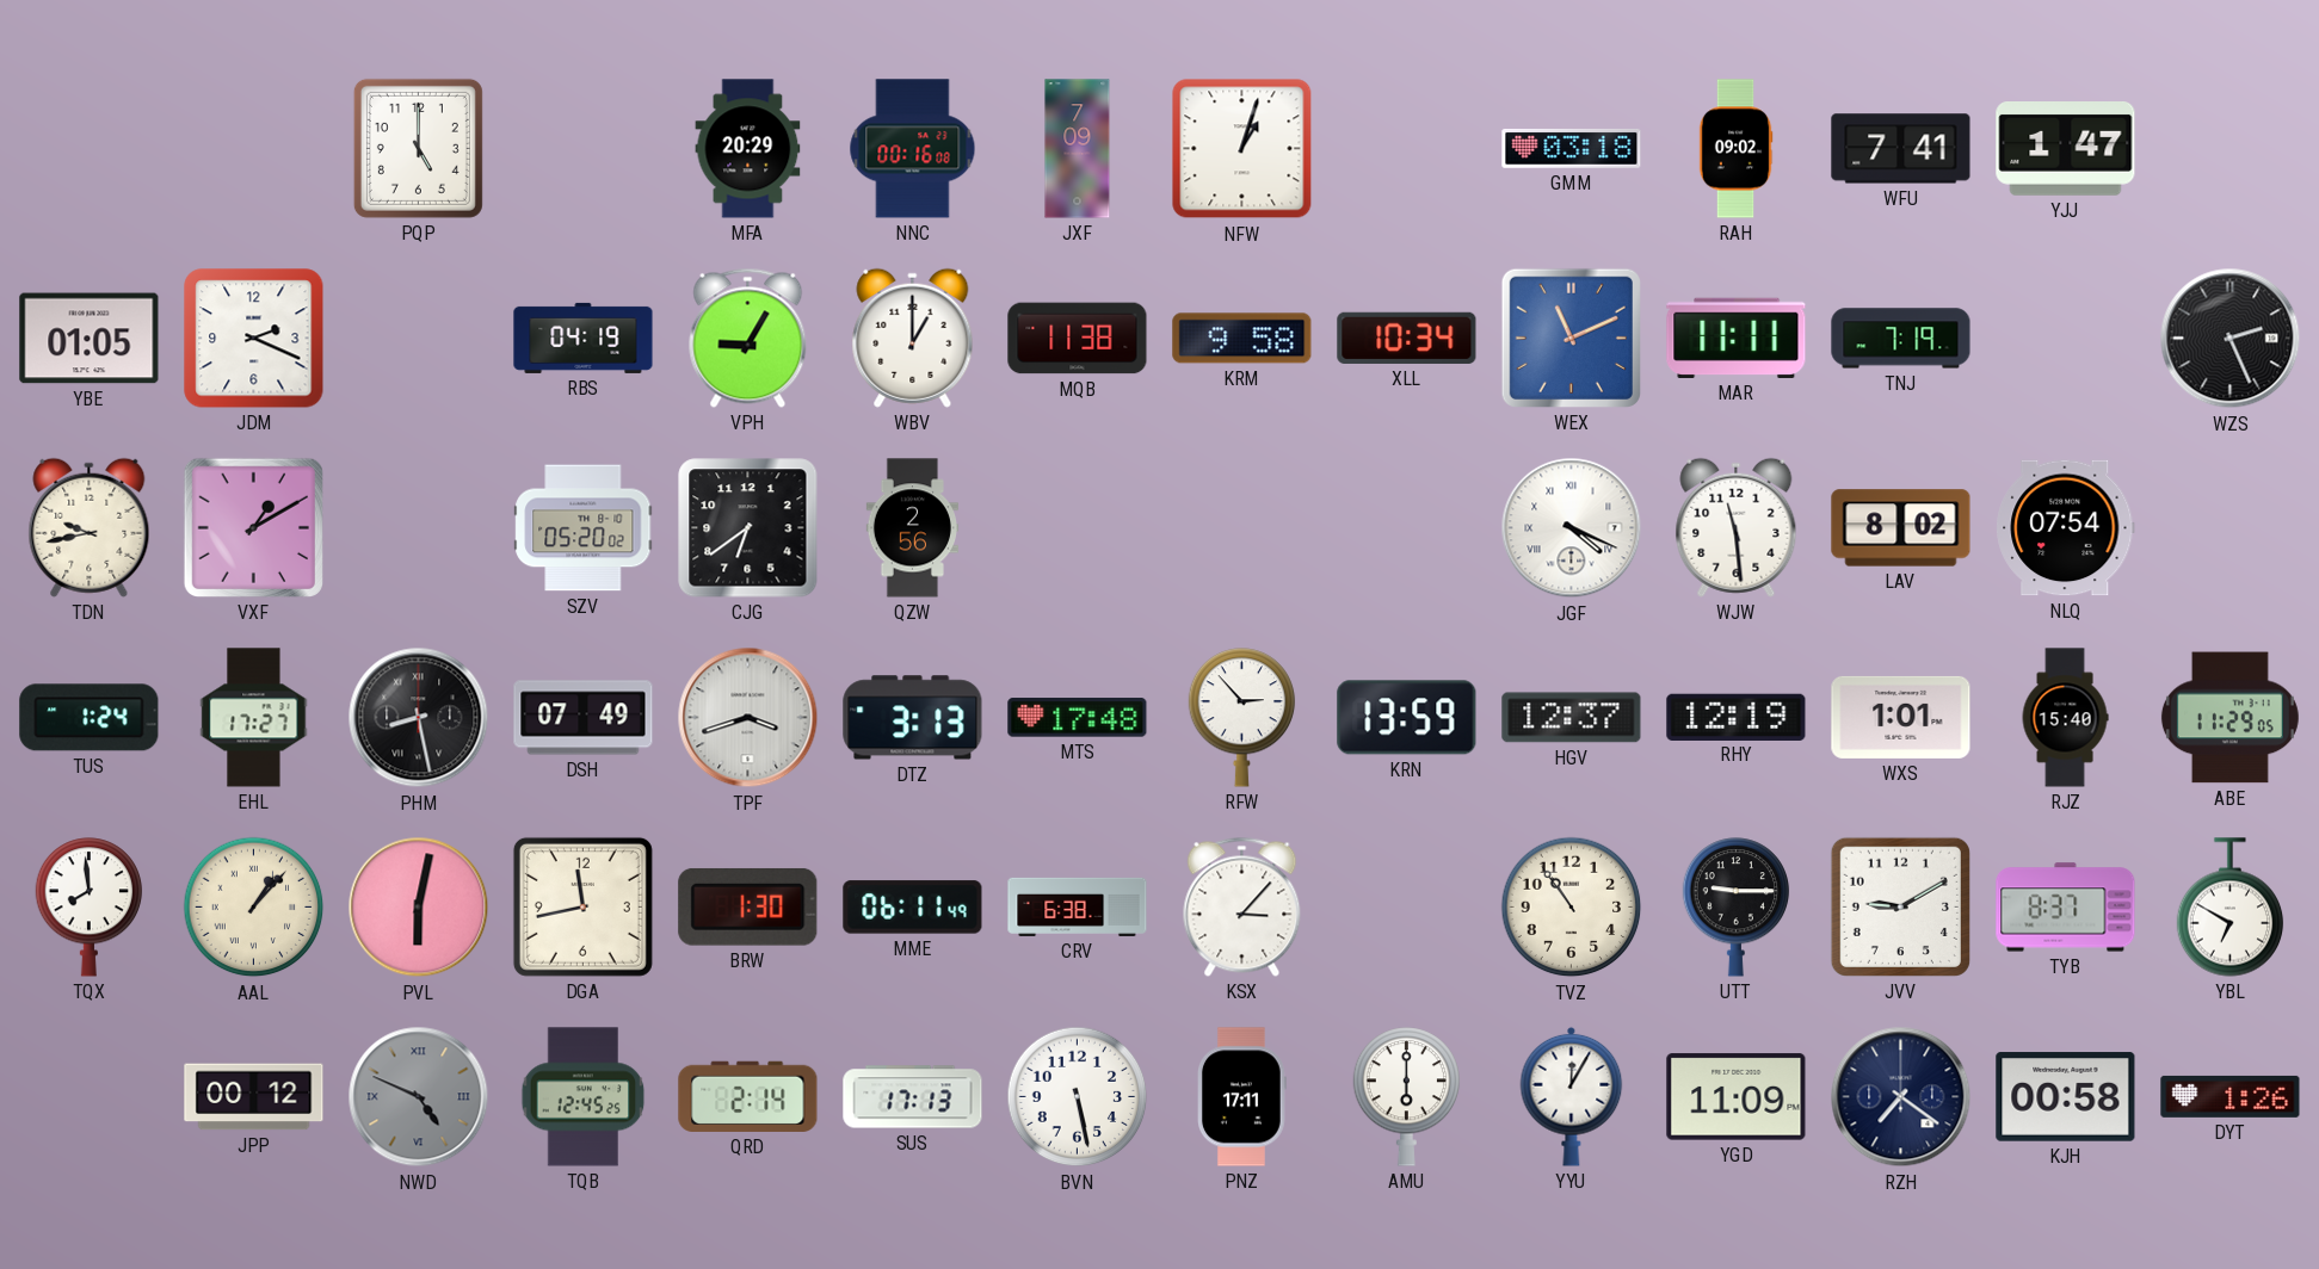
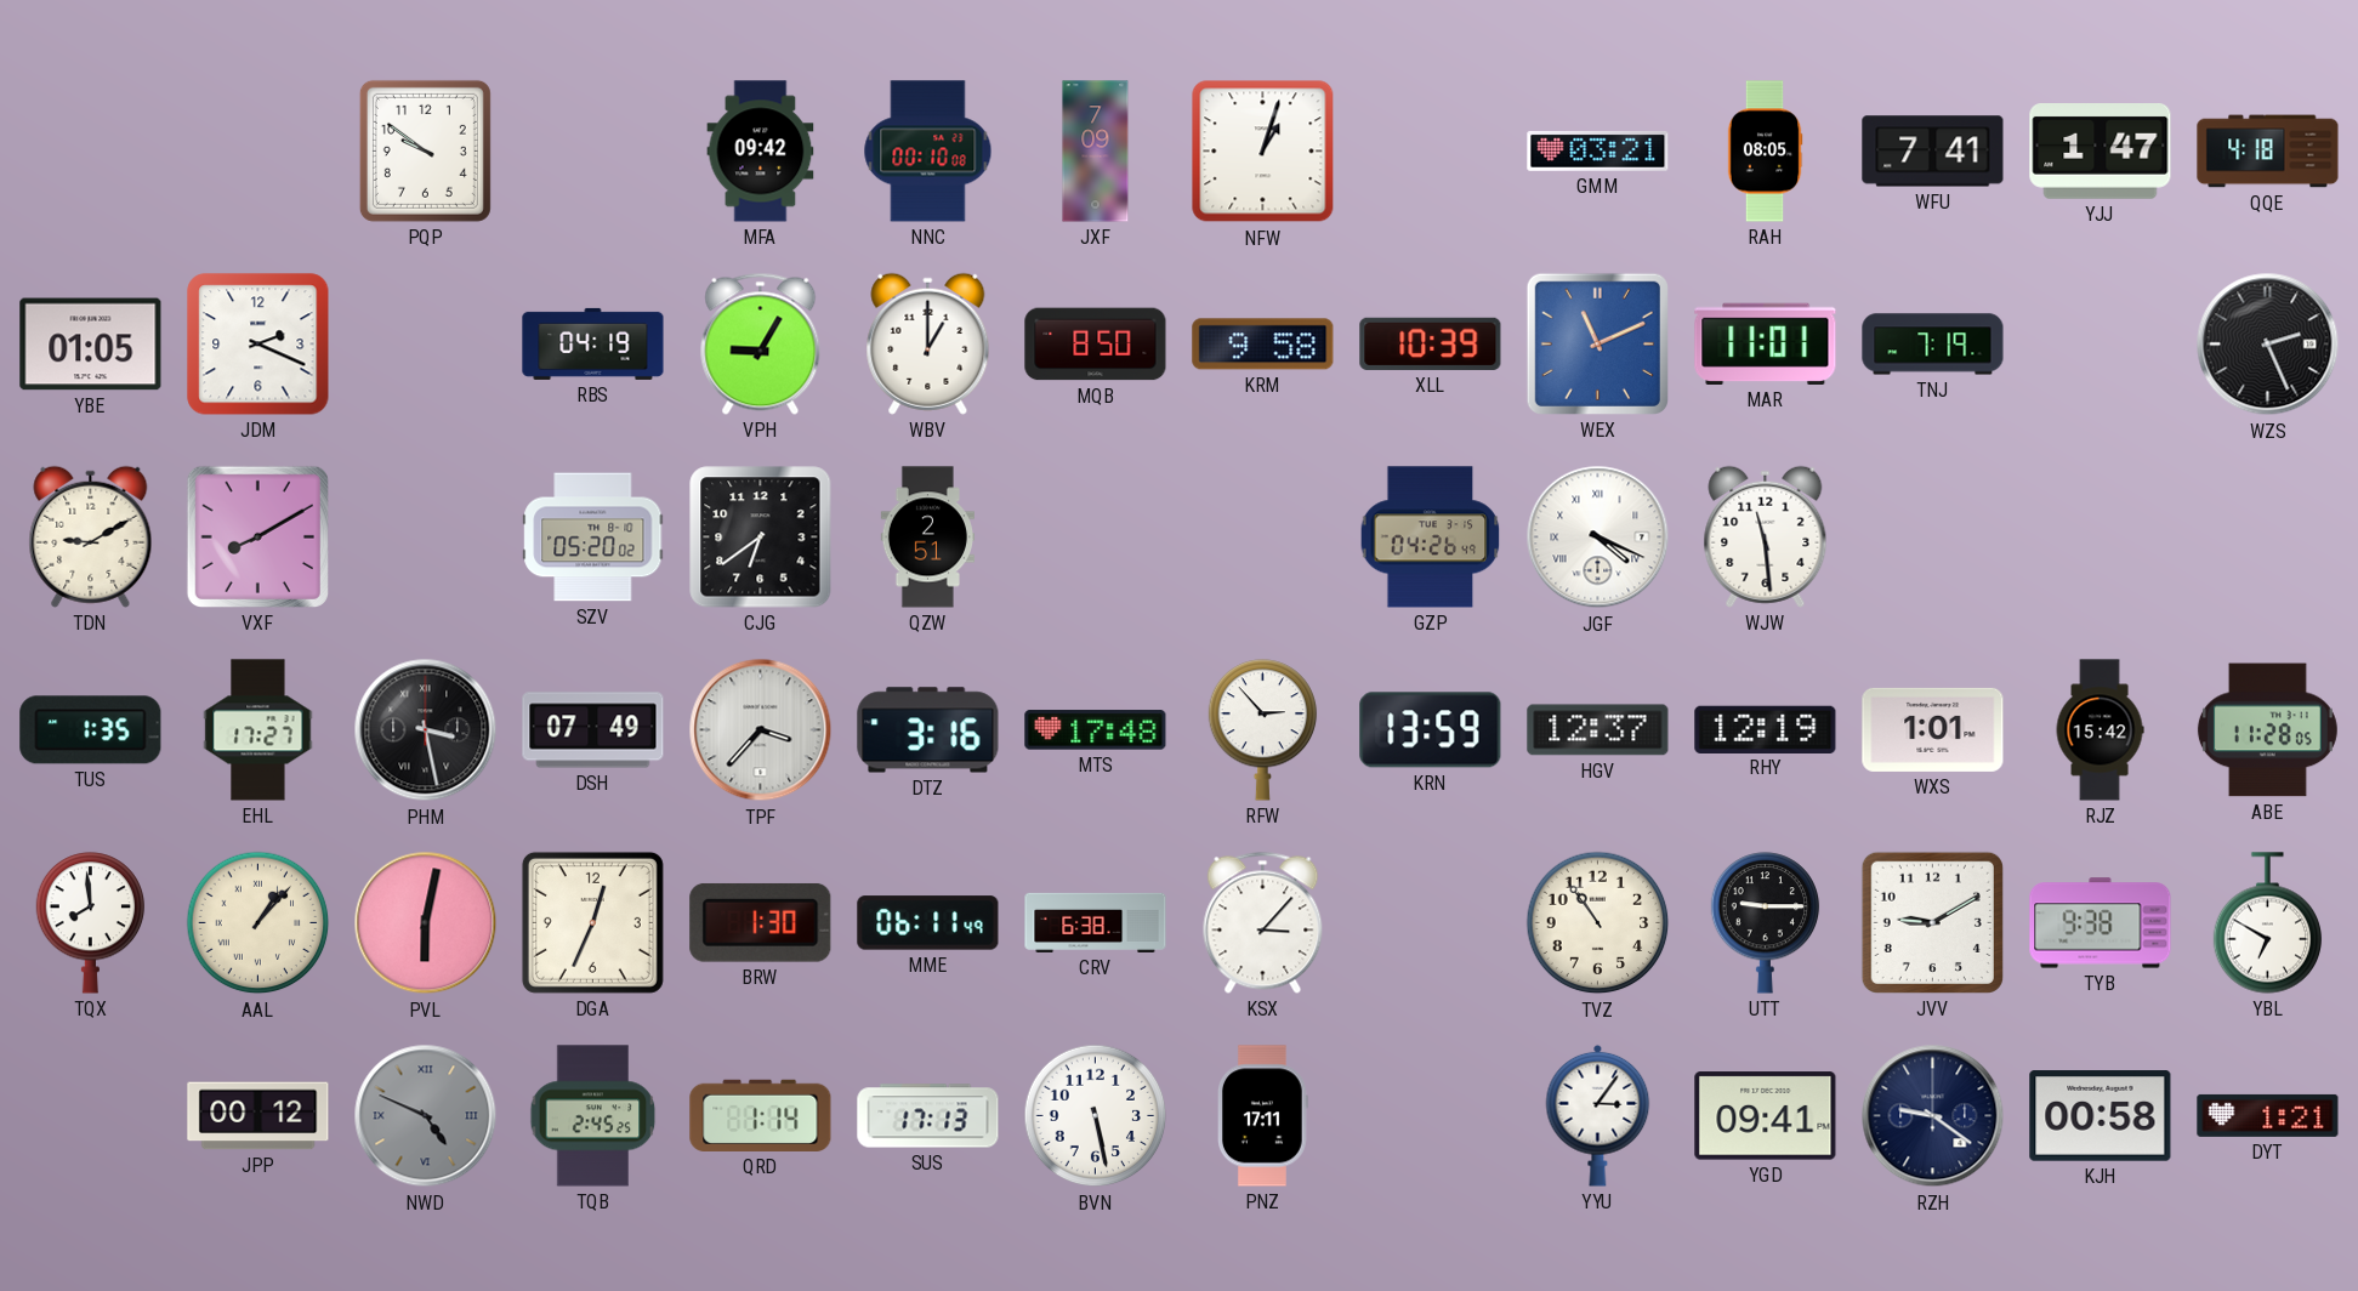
PQP: 5:00 -> 9:51
MFA: 20:29 -> 09:42
NNC: 00:16 -> 00:10
GMM: 03:18 -> 03:21
RAH: 09:02 -> 08:05
QQE: none -> 4:18
MQB: 11:38 -> 8:50
XLL: 10:34 -> 10:39
MAR: 11:11 -> 11:01
TDN: 9:43 -> 9:10
VXF: 1:10 -> 8:10
QZW: 2:56 -> 2:51
GZP: none -> 04:26
LAV: 8:02 -> none
NLQ: 07:54 -> none
TUS: 1:24 -> 1:35
PHM: 8:28 -> 3:28
TPF: 3:42 -> 3:37
DTZ: 3:13 -> 3:16
RJZ: 15:40 -> 15:42
ABE: 11:29 -> 11:28
DGA: 11:43 -> 12:34
TYB: 8:37 -> 9:38
TQB: 12:45 -> 2:45
QRD: 2:14 -> 1:14
AMU: 6:00 -> none
YYU: 12:05 -> 3:06
YGD: 11:09 -> 09:41
RZH: 7:21 -> 9:21
DYT: 1:26 -> 1:21
